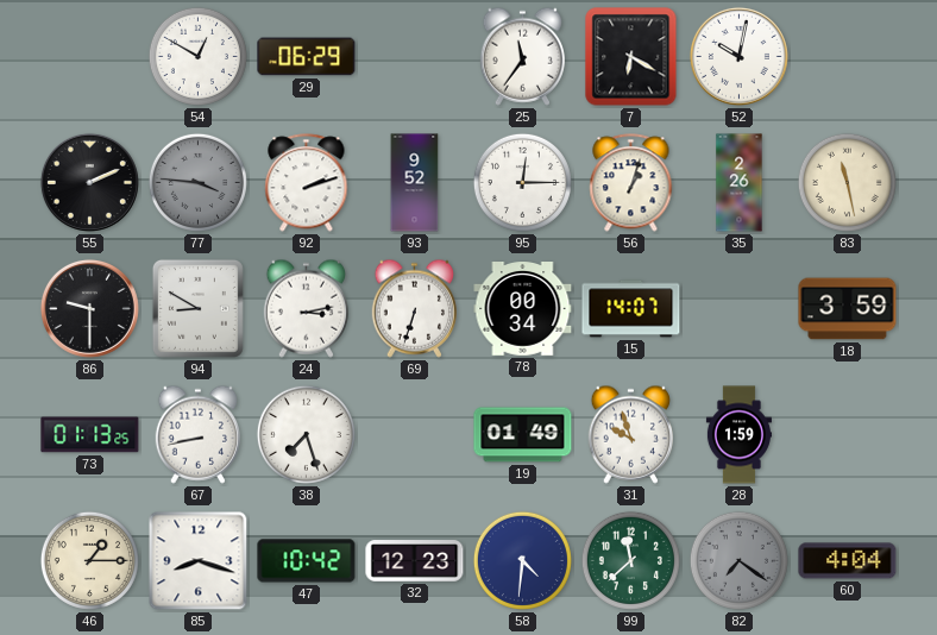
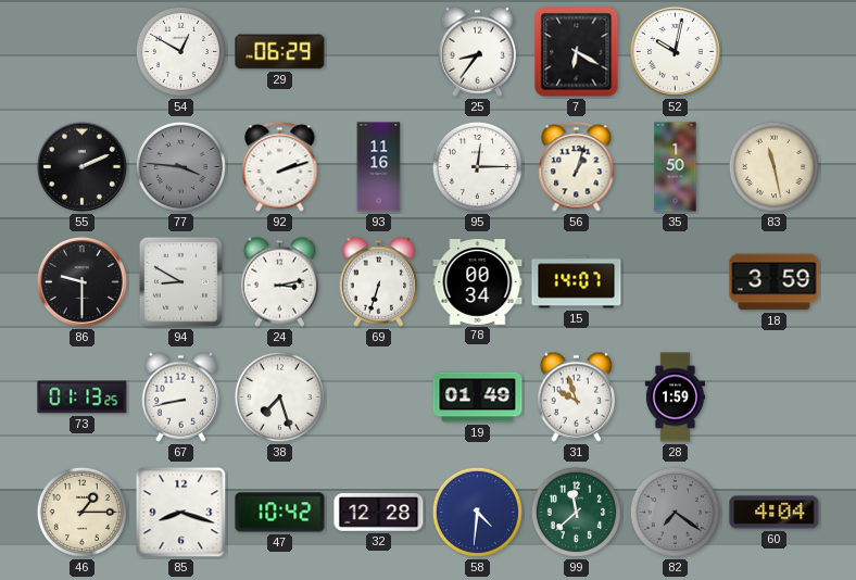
25: 11:36 -> 8:36
93: 9:52 -> 11:16
35: 2:26 -> 1:50
32: 12:23 -> 12:28
